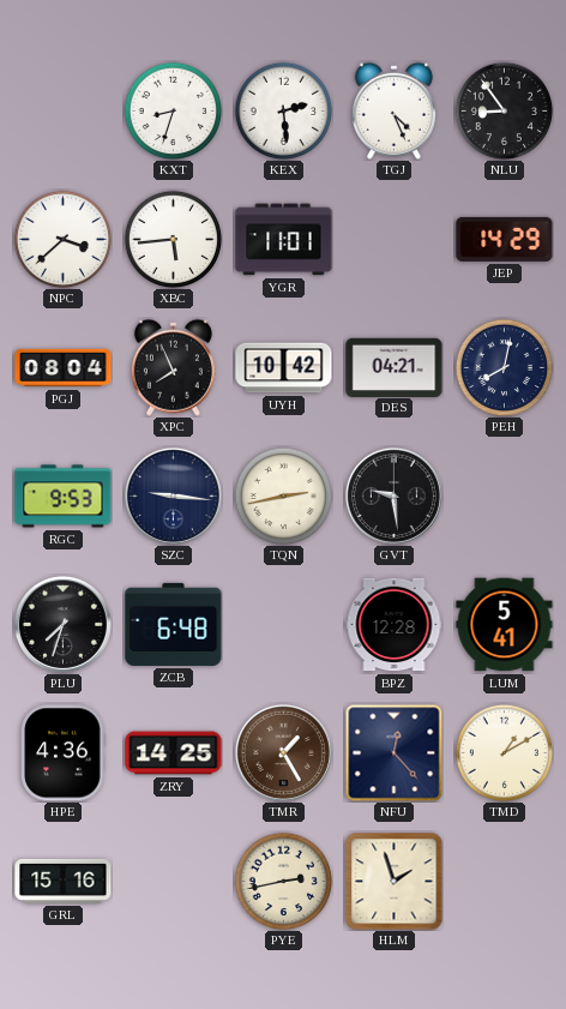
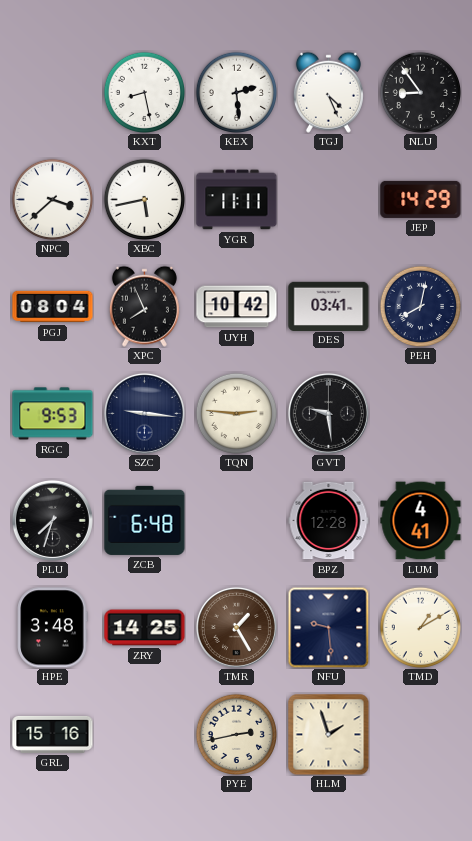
KXT: 8:33 -> 8:28
XBC: 5:44 -> 5:43
YGR: 11:01 -> 11:11
DES: 04:21 -> 03:41
TQN: 2:43 -> 2:46
LUM: 5:41 -> 4:41
HPE: 4:36 -> 3:48
NFU: 12:23 -> 9:29
